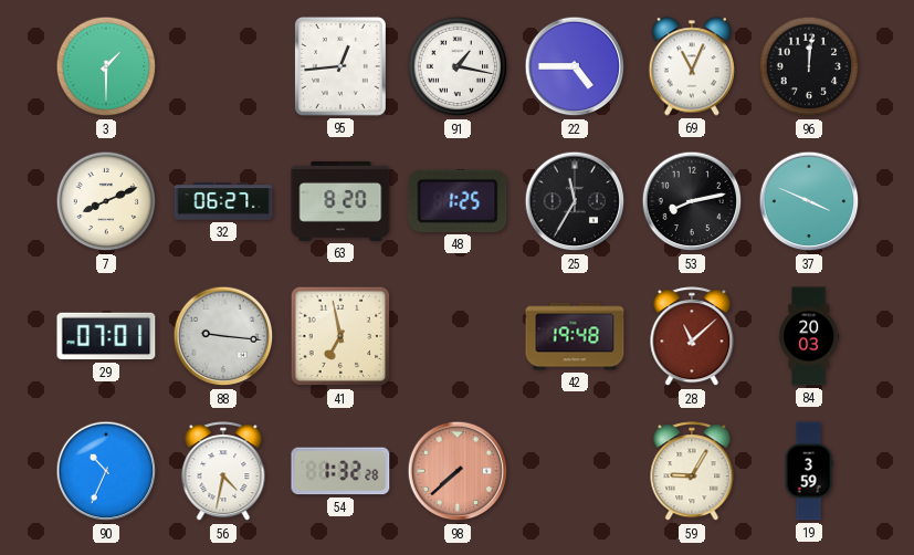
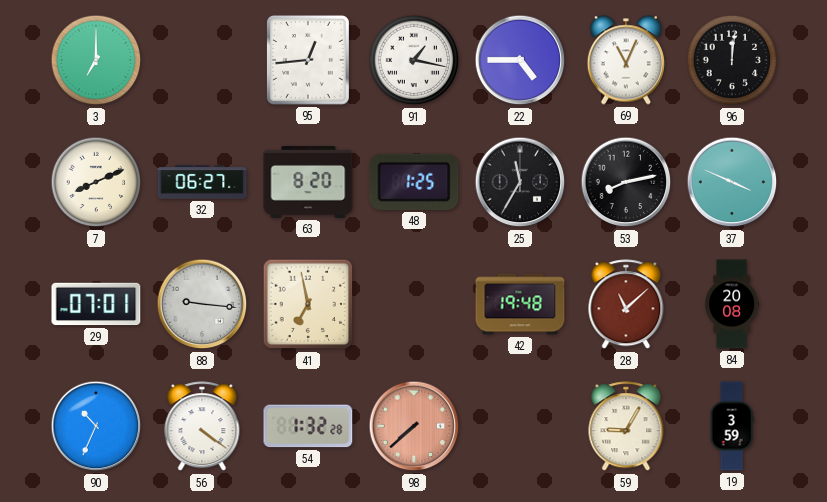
3: 1:30 -> 7:00
84: 20:03 -> 20:08
56: 4:32 -> 4:21
